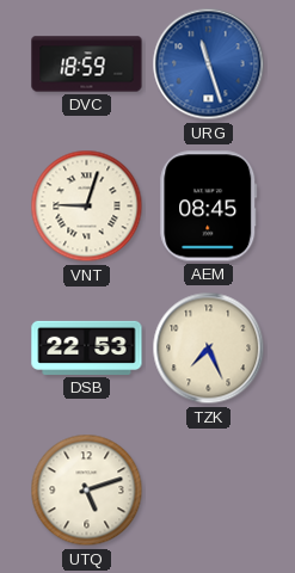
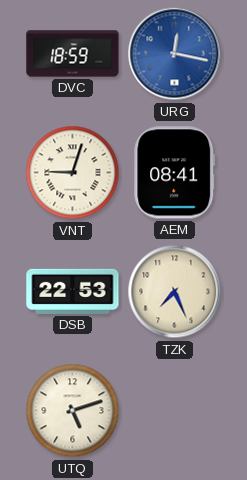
URG: 11:27 -> 12:17
AEM: 08:45 -> 08:41
